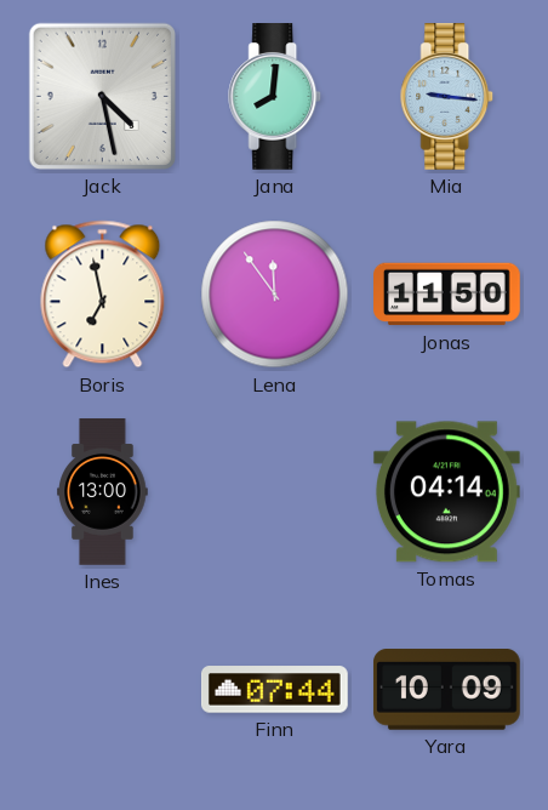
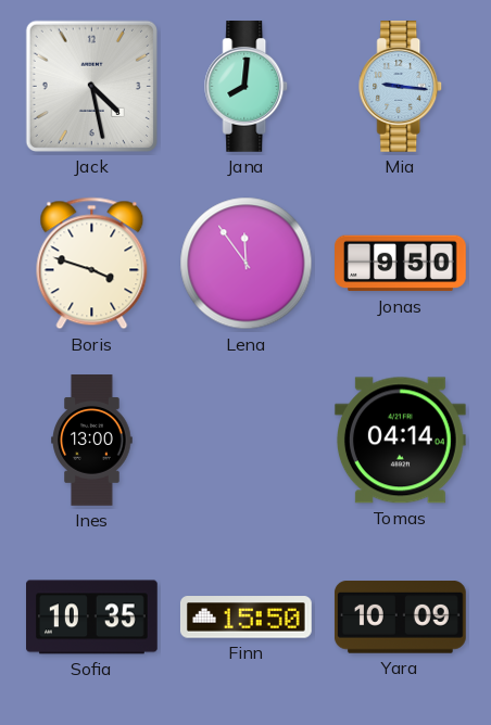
Boris: 6:58 -> 3:48
Jonas: 11:50 -> 9:50
Sofia: none -> 10:35
Finn: 07:44 -> 15:50
